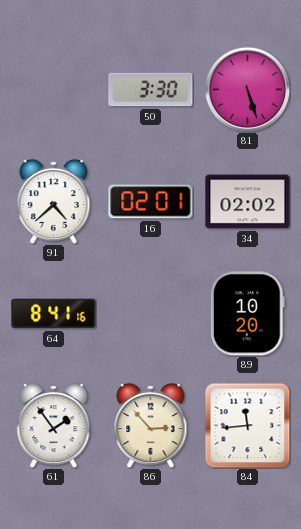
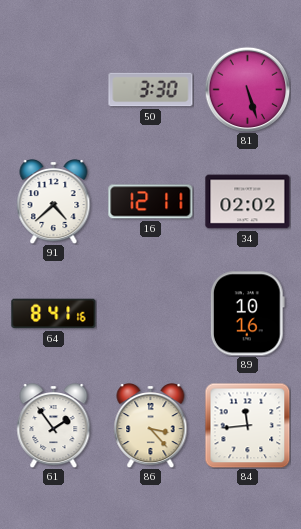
16: 02:01 -> 12:11
89: 10:20 -> 10:16
86: 2:53 -> 3:23
